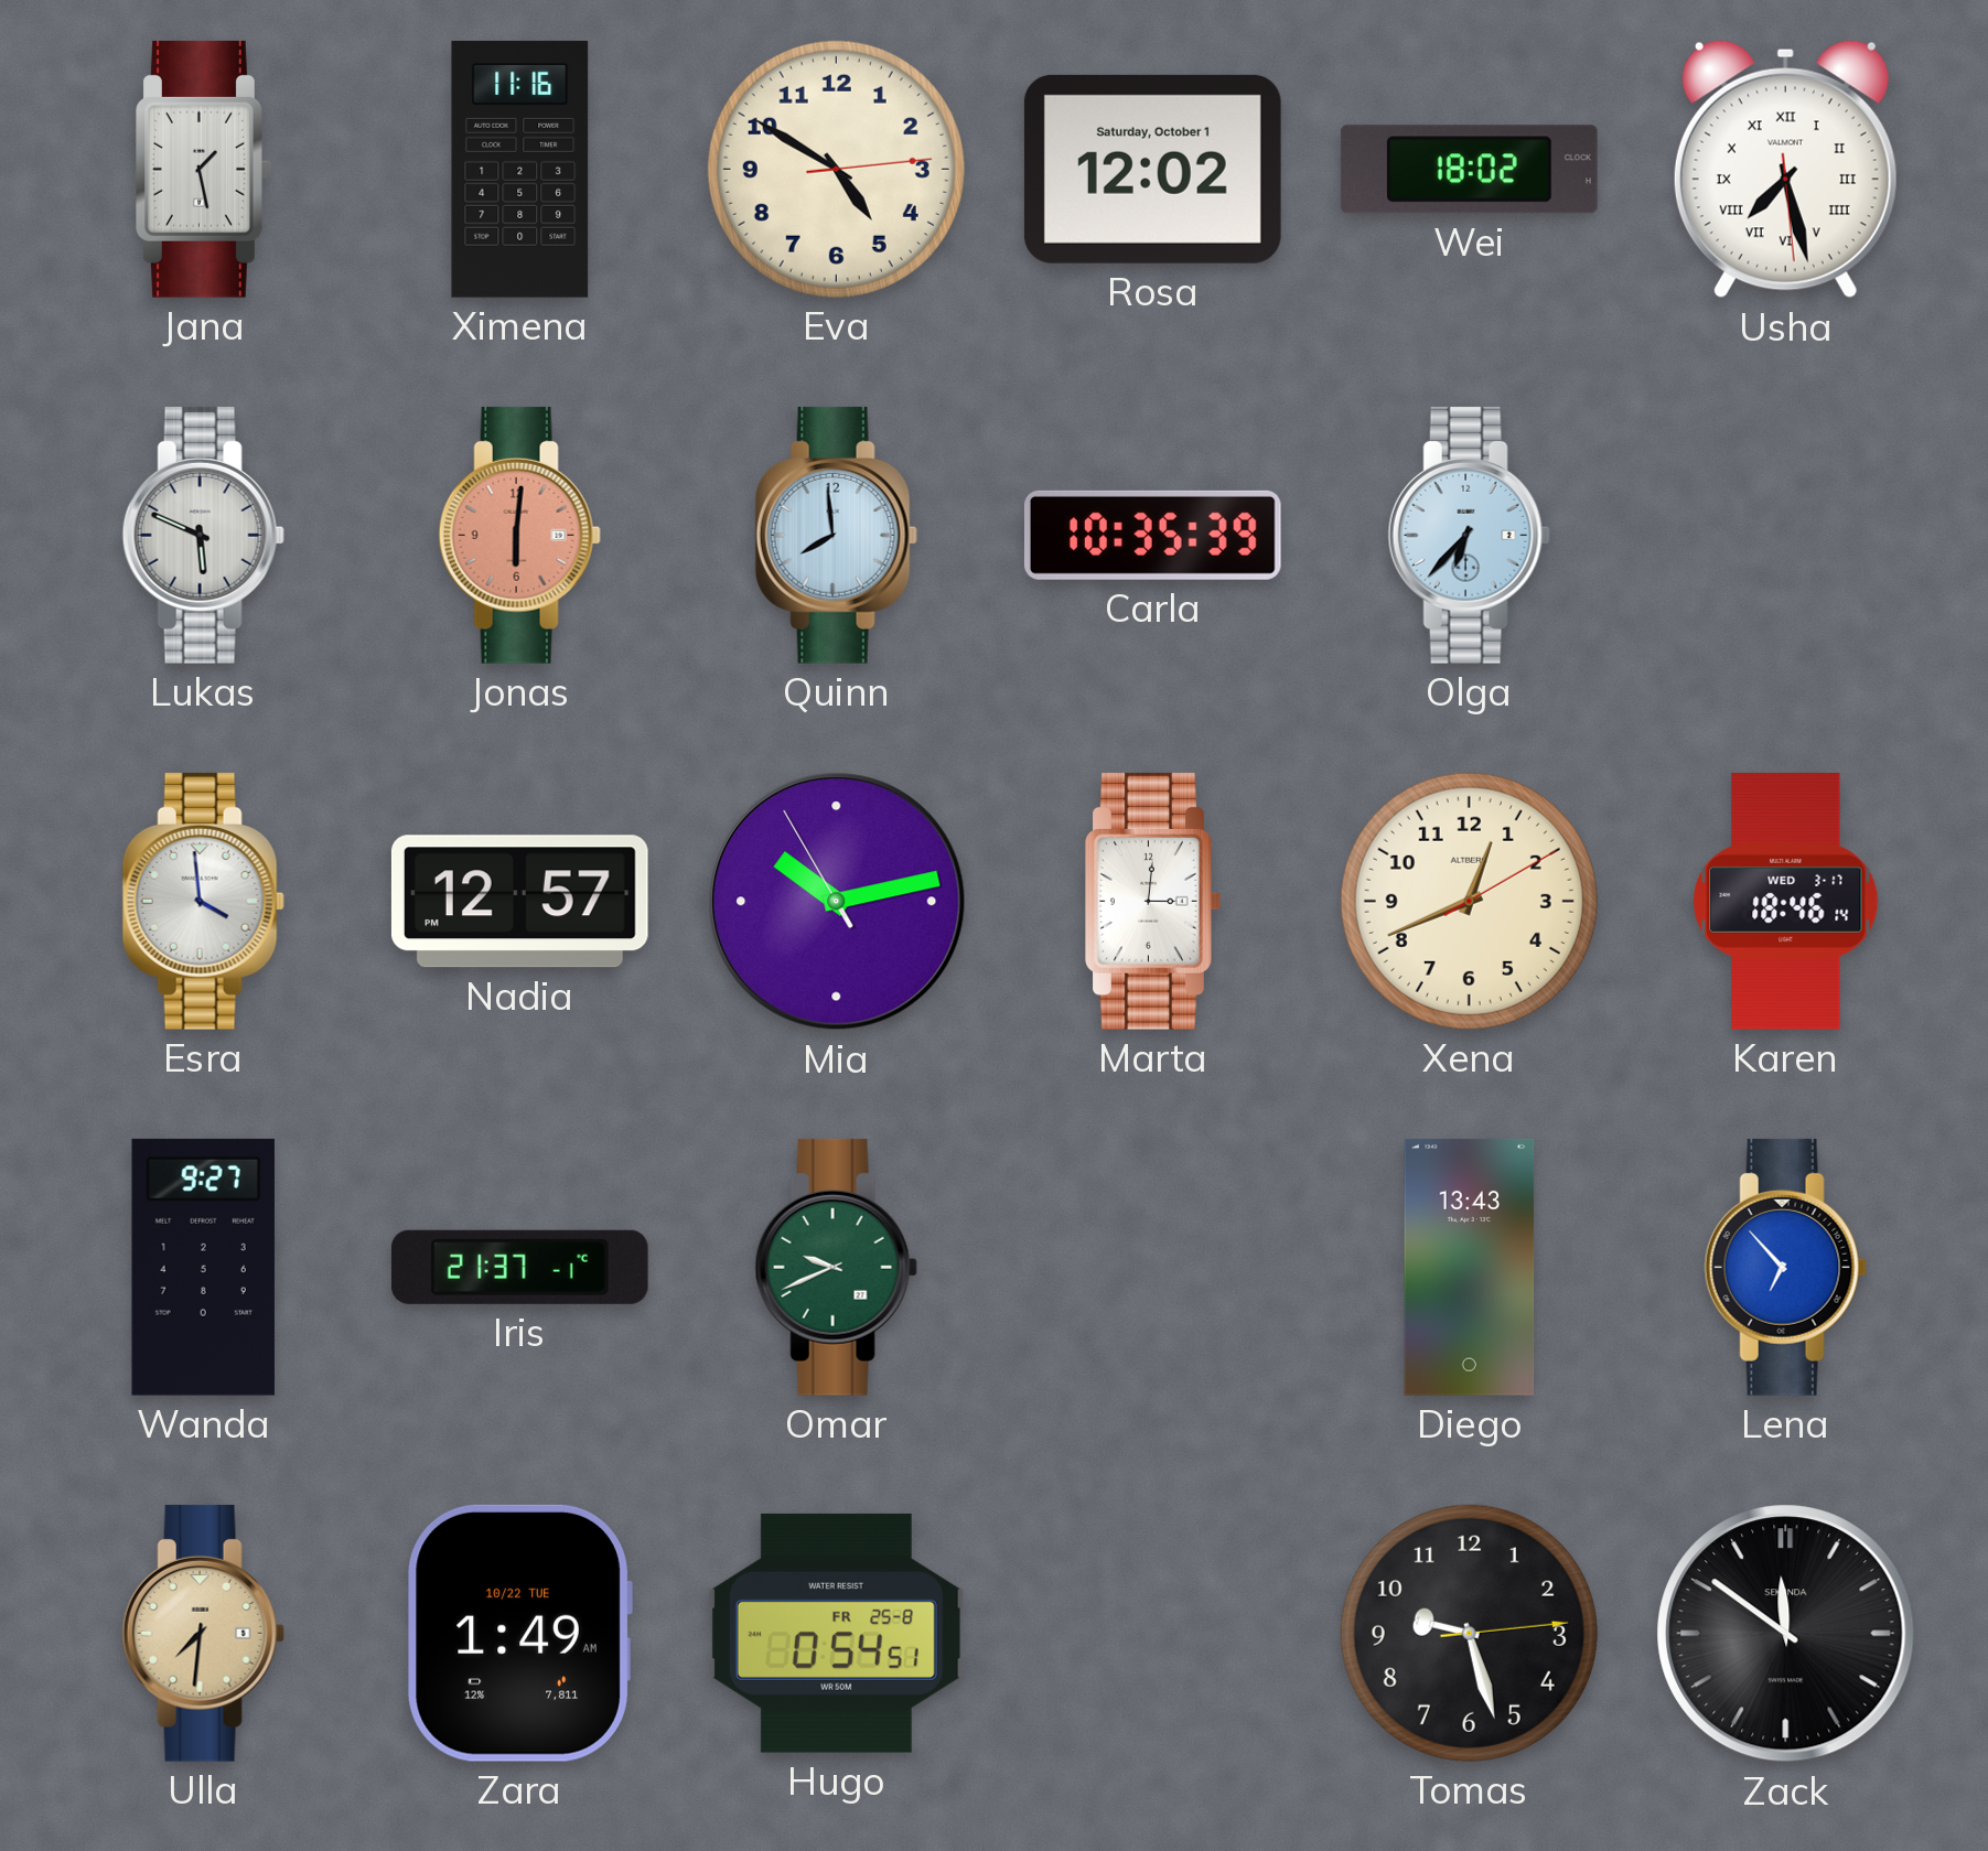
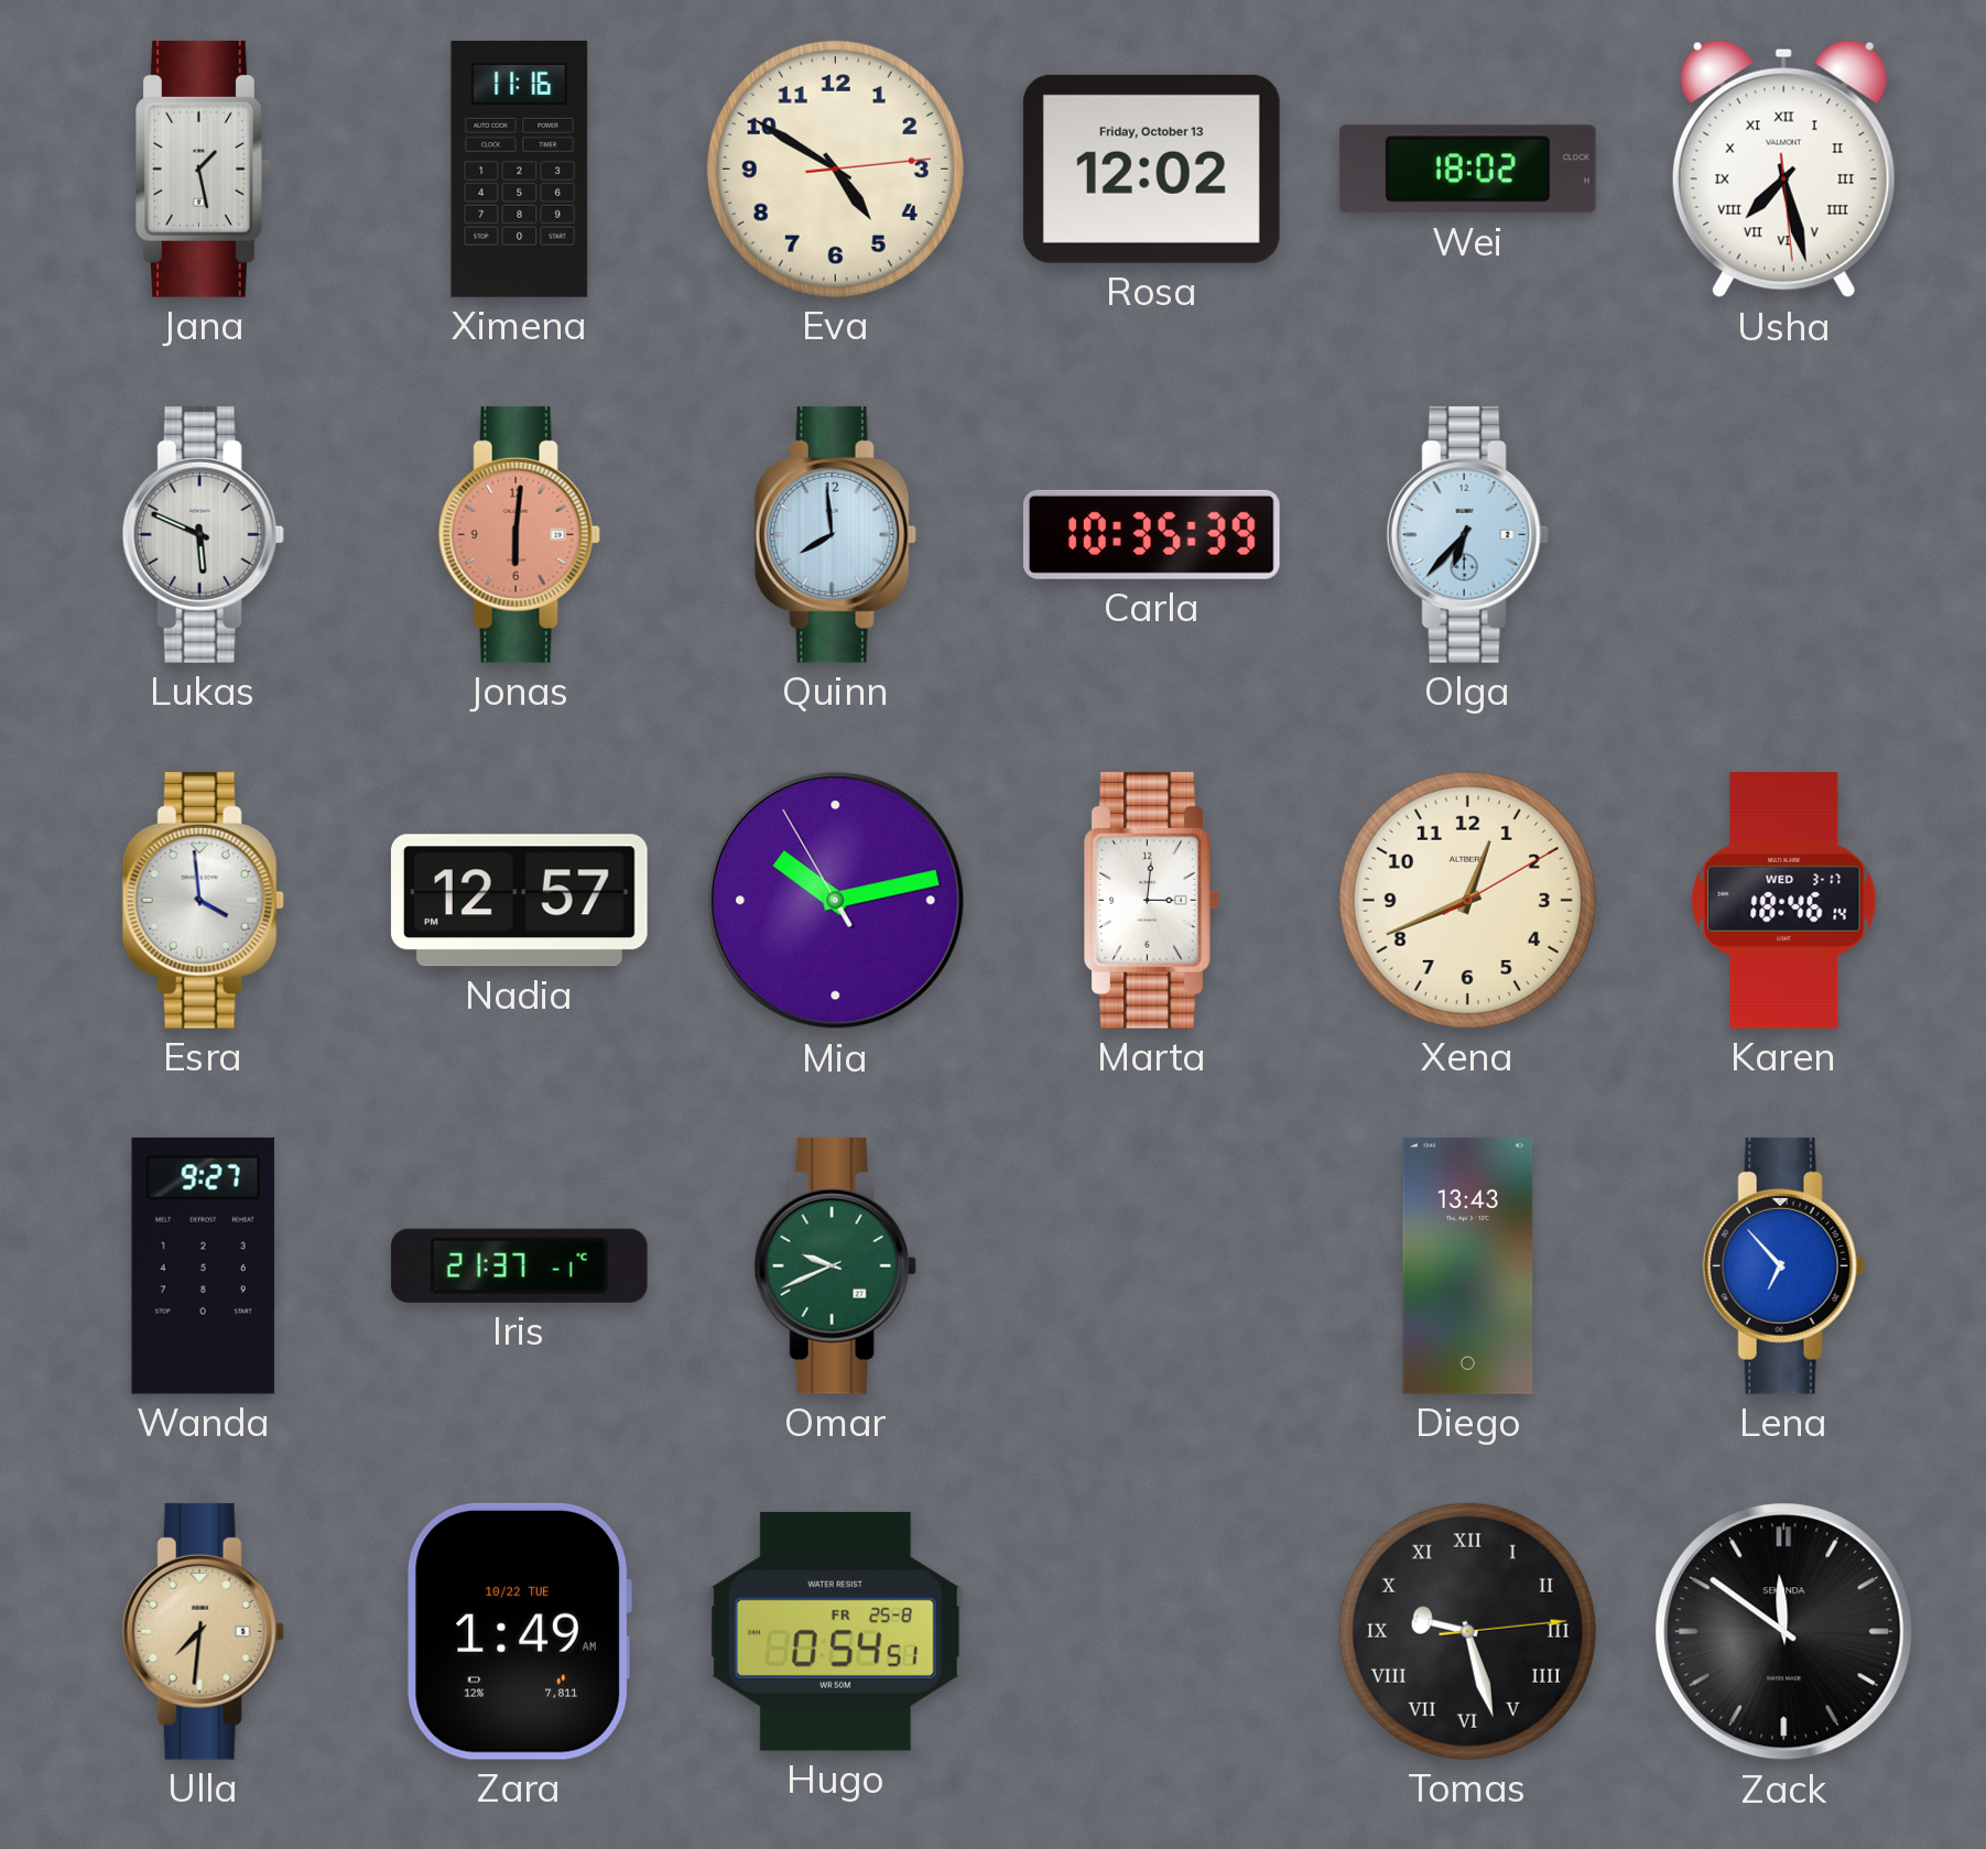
Rosa date: Saturday, October 1 -> Friday, October 13
Tomas numerals: Arabic -> Roman
